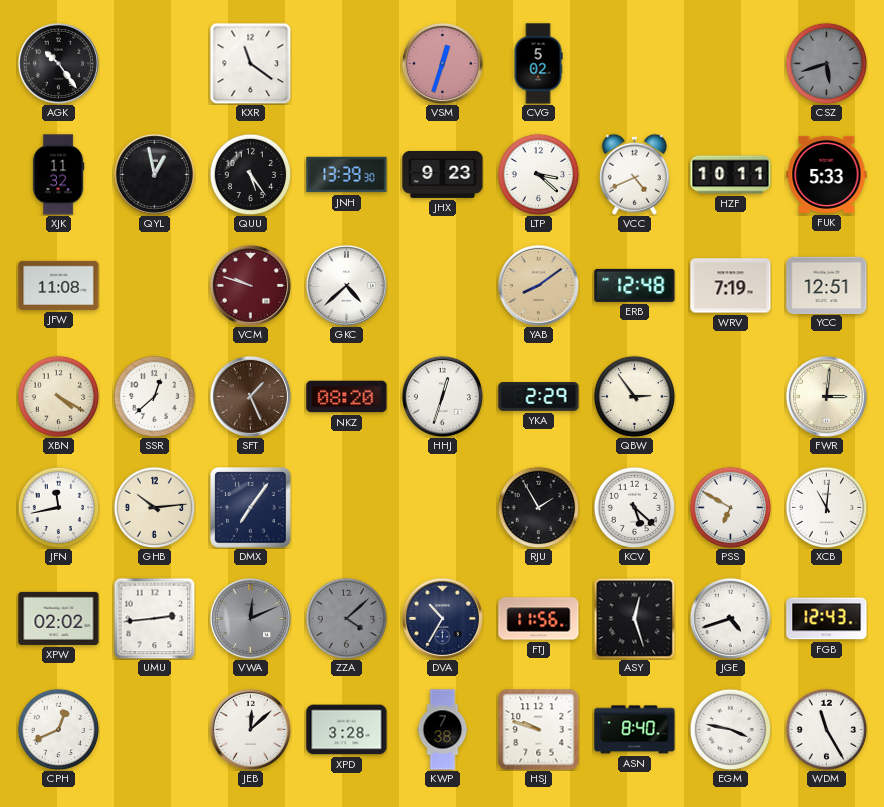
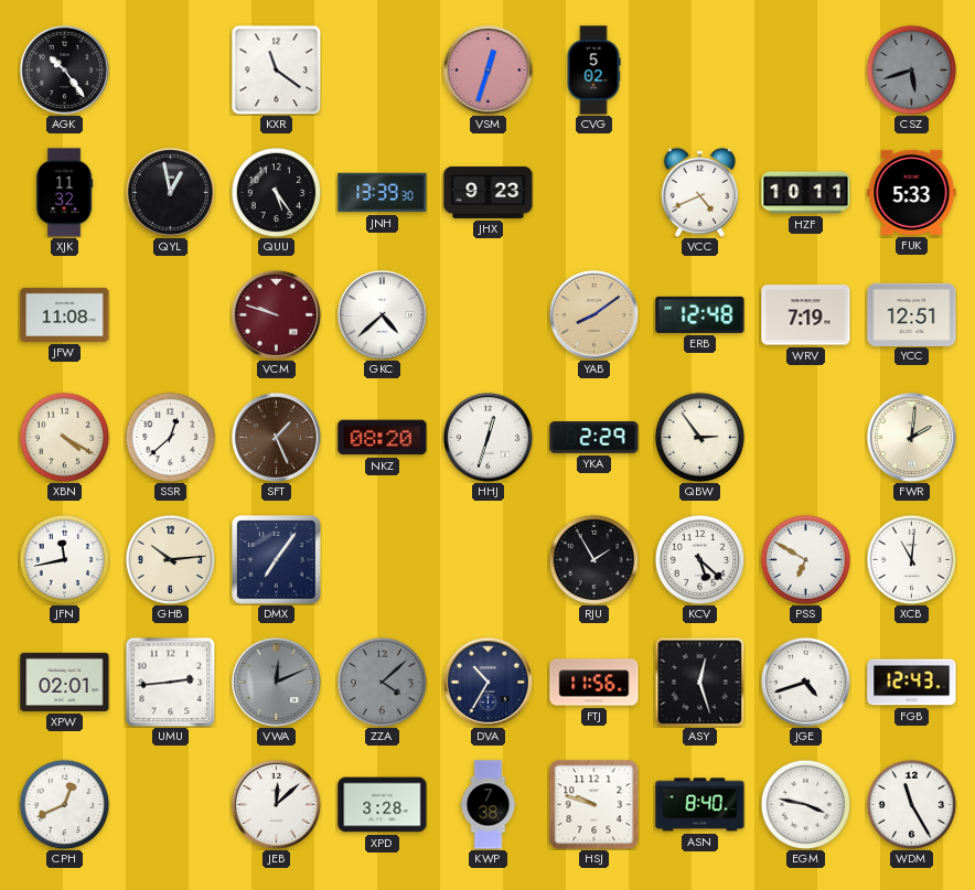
LTP: 3:22 -> none
FWR: 3:01 -> 2:01
XPW: 02:02 -> 02:01
